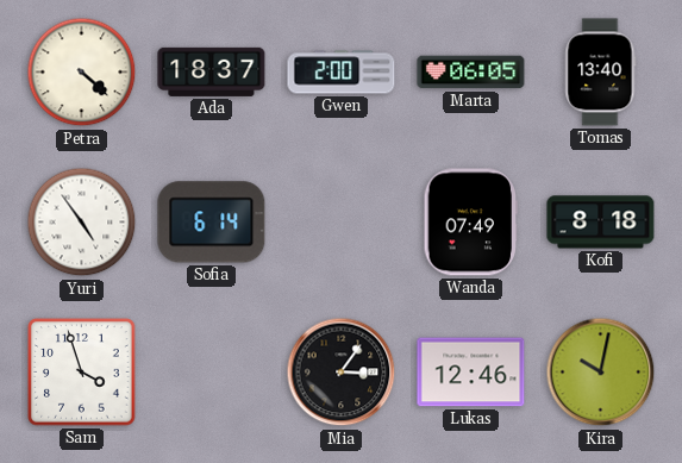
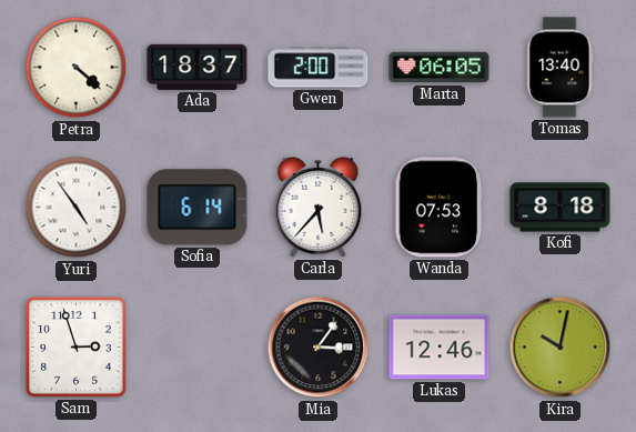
Carla: none -> 5:37
Wanda: 07:49 -> 07:53
Sam: 3:57 -> 2:57
